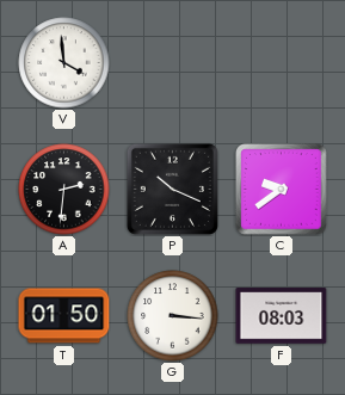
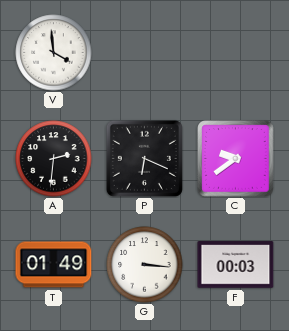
P: 10:19 -> 6:19
T: 01:50 -> 01:49
F: 08:03 -> 00:03
